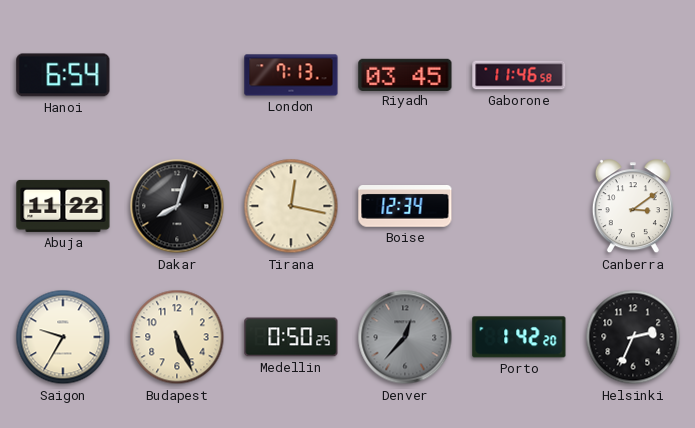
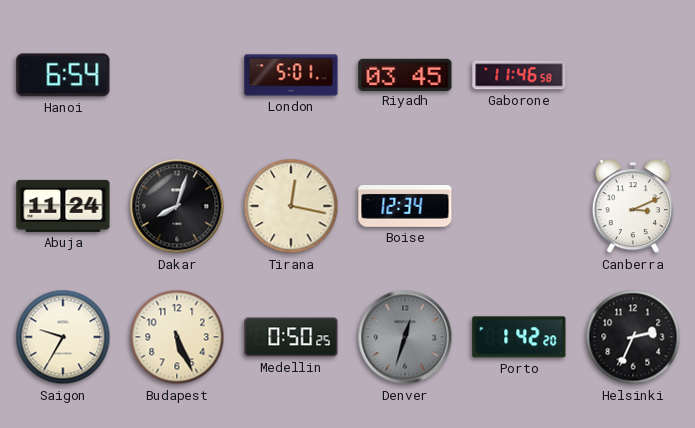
London: 7:13 -> 5:01
Abuja: 11:22 -> 11:24
Canberra: 3:09 -> 3:11
Denver: 12:37 -> 12:33
